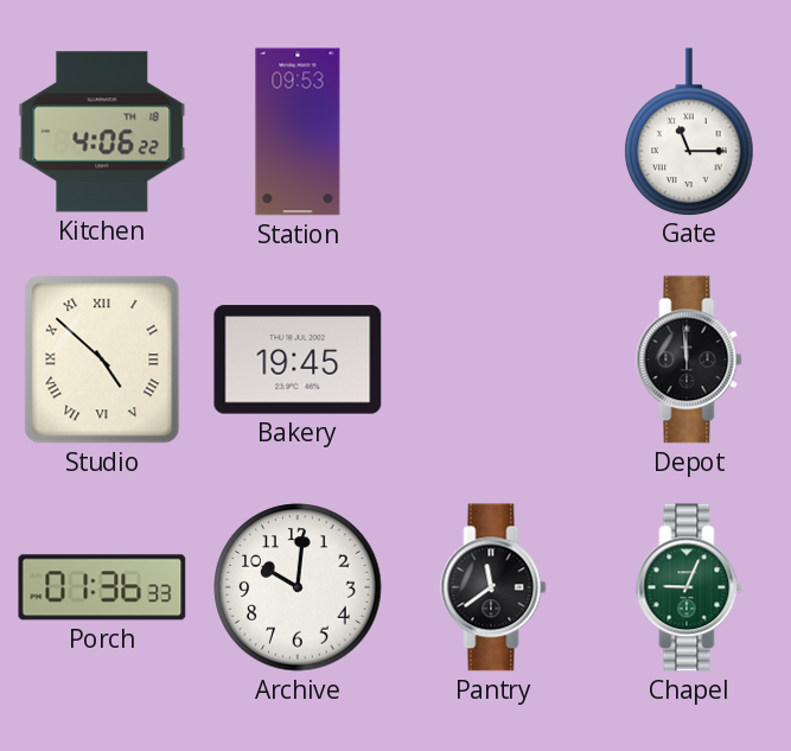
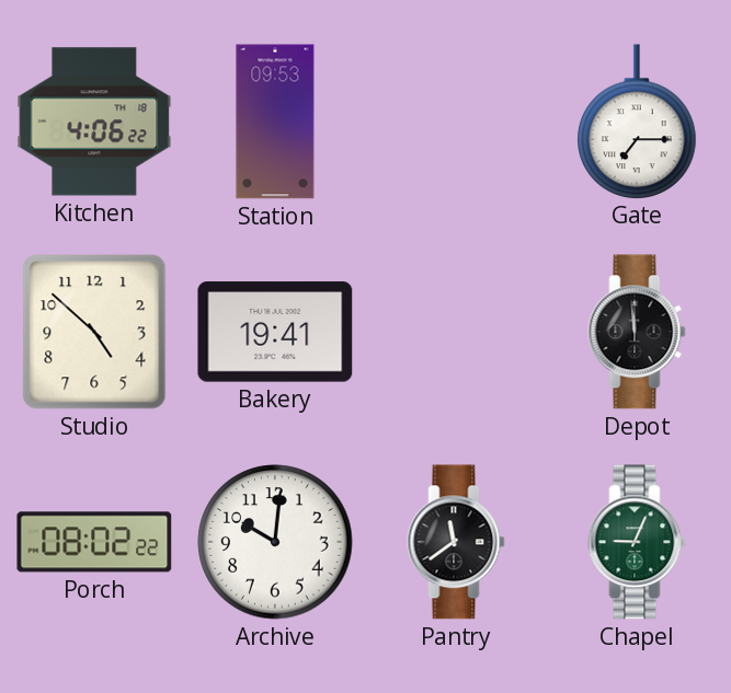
Gate: 11:15 -> 7:15
Studio numerals: Roman -> Arabic
Bakery: 19:45 -> 19:41
Porch: 01:36 -> 08:02
